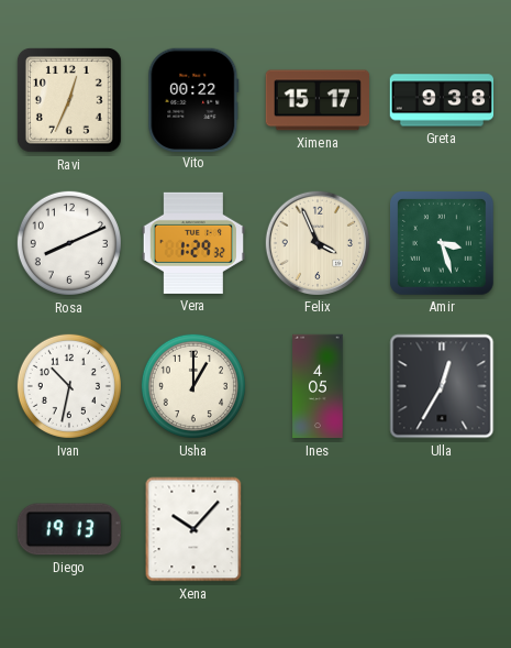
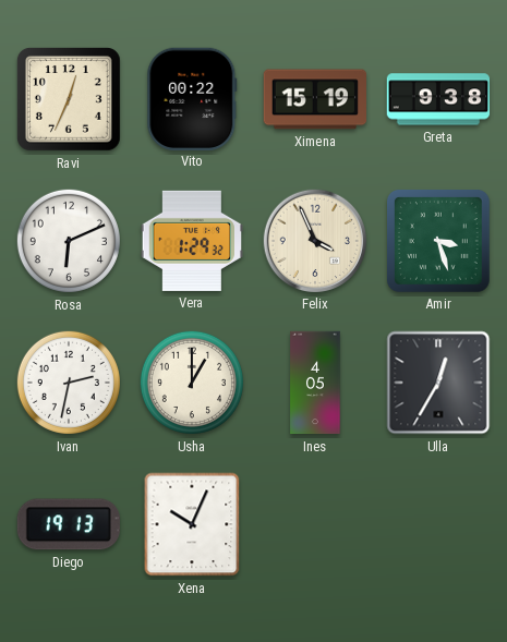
Ximena: 15:17 -> 15:19
Rosa: 8:11 -> 6:11
Ivan: 10:32 -> 2:32
Xena: 10:07 -> 10:04
